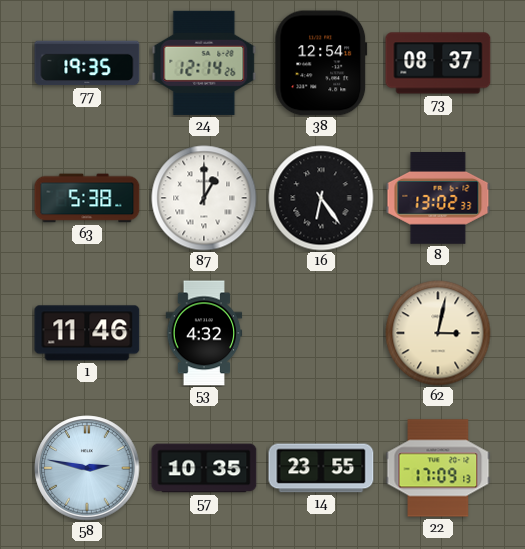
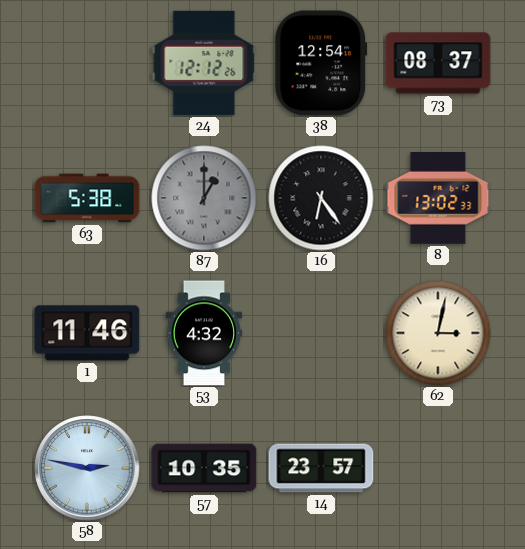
77: 19:35 -> none
24: 12:14 -> 12:12
87 dial: white -> grey
14: 23:55 -> 23:57
22: 17:09 -> none
